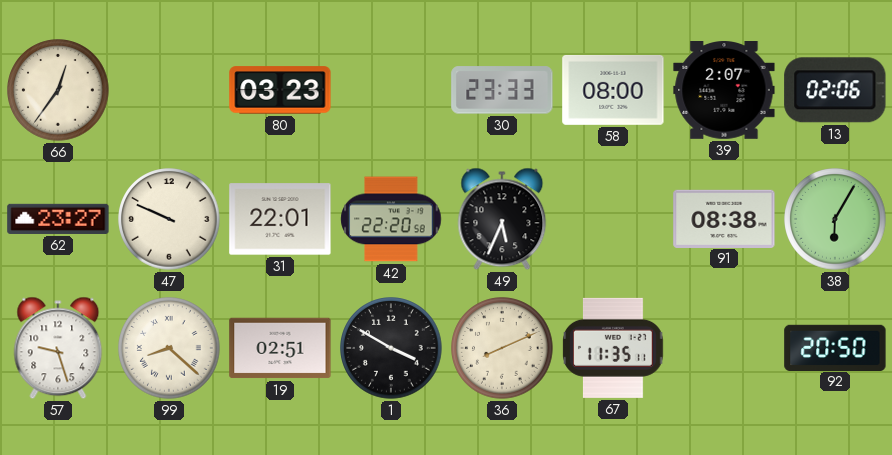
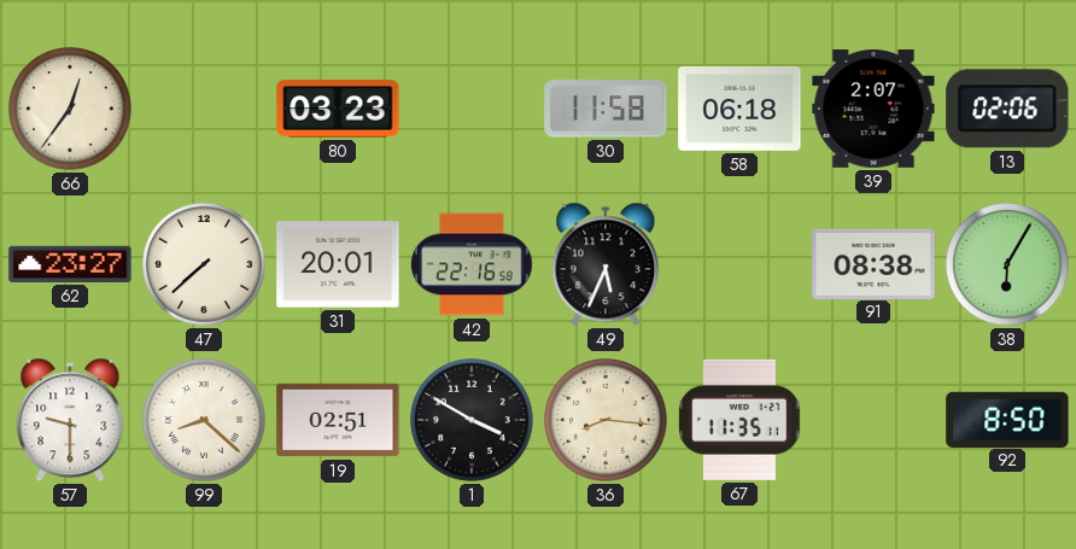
30: 23:33 -> 11:58
58: 08:00 -> 06:18
47: 9:49 -> 7:38
31: 22:01 -> 20:01
42: 22:20 -> 22:16
57: 9:27 -> 9:30
36: 8:11 -> 8:16
92: 20:50 -> 8:50
